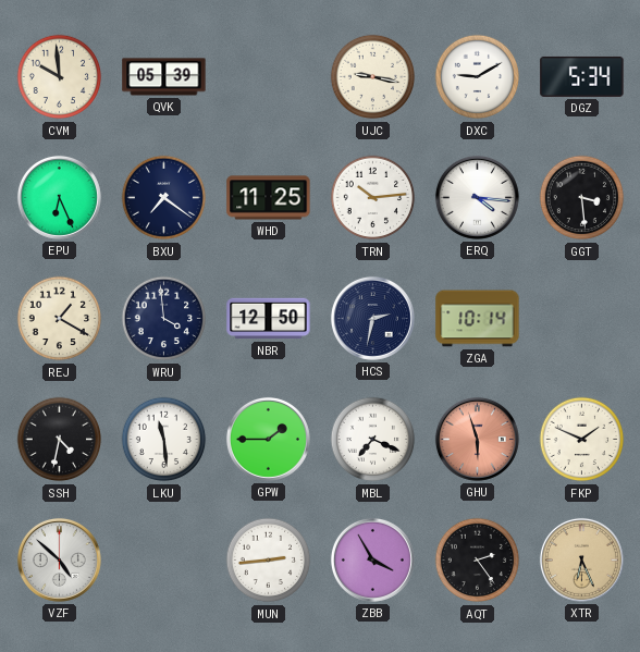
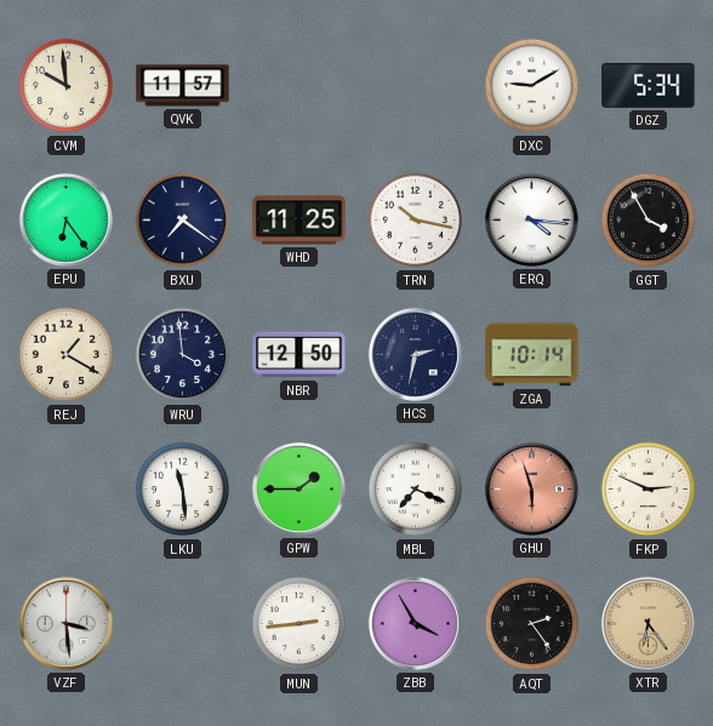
QVK: 05:39 -> 11:57
UJC: 9:17 -> none
EPU: 6:26 -> 6:24
TRN: 10:14 -> 10:17
GGT: 3:29 -> 3:55
SSH: 4:32 -> none
FKP: 1:49 -> 2:49
VZF: 4:52 -> 3:29
XTR: 6:26 -> 6:24
